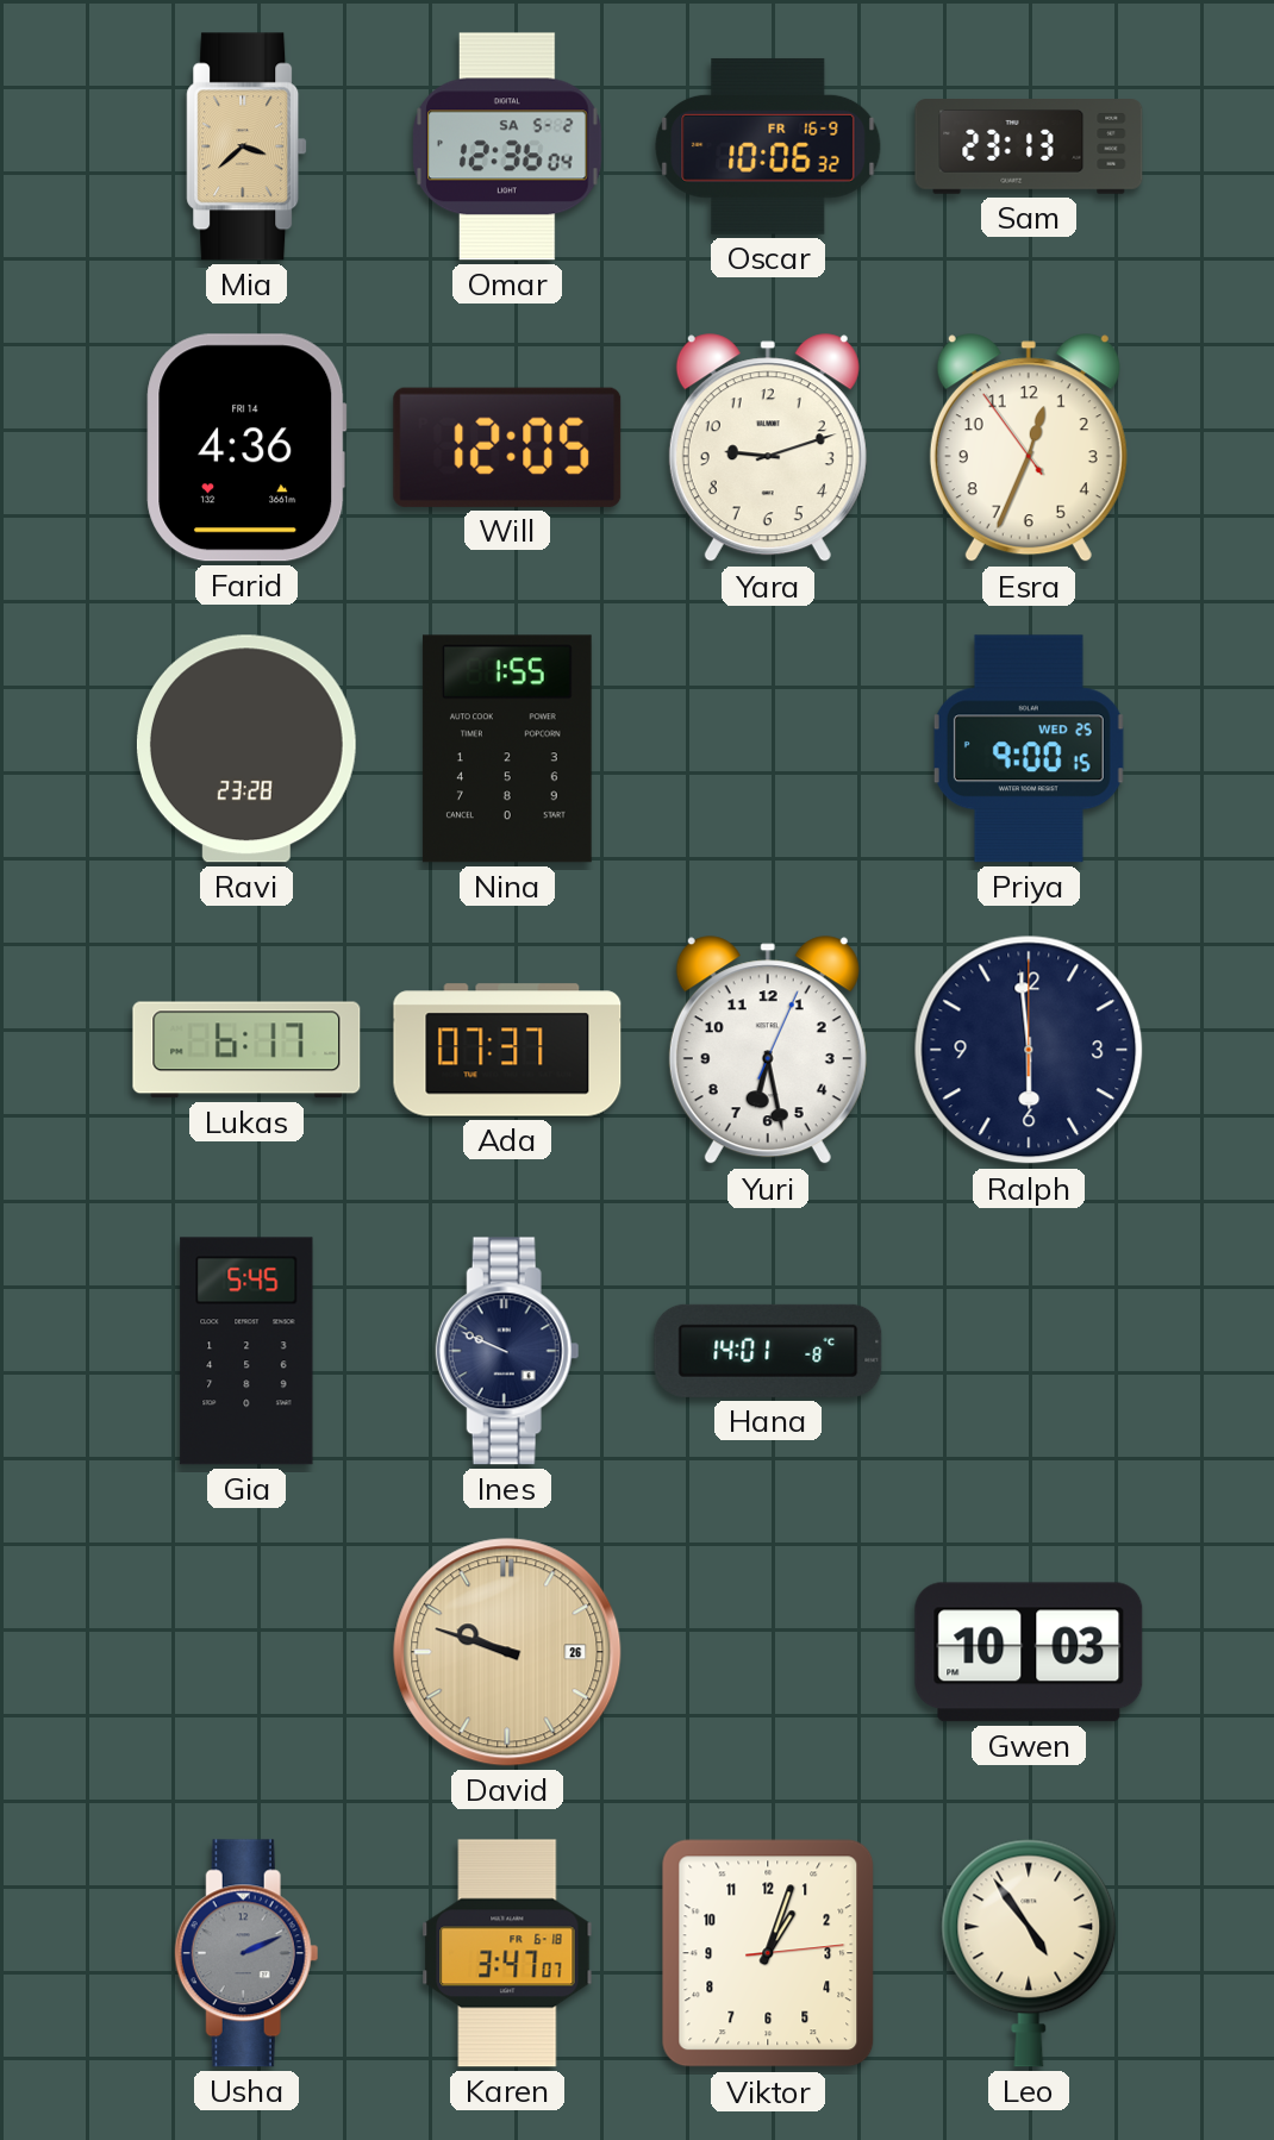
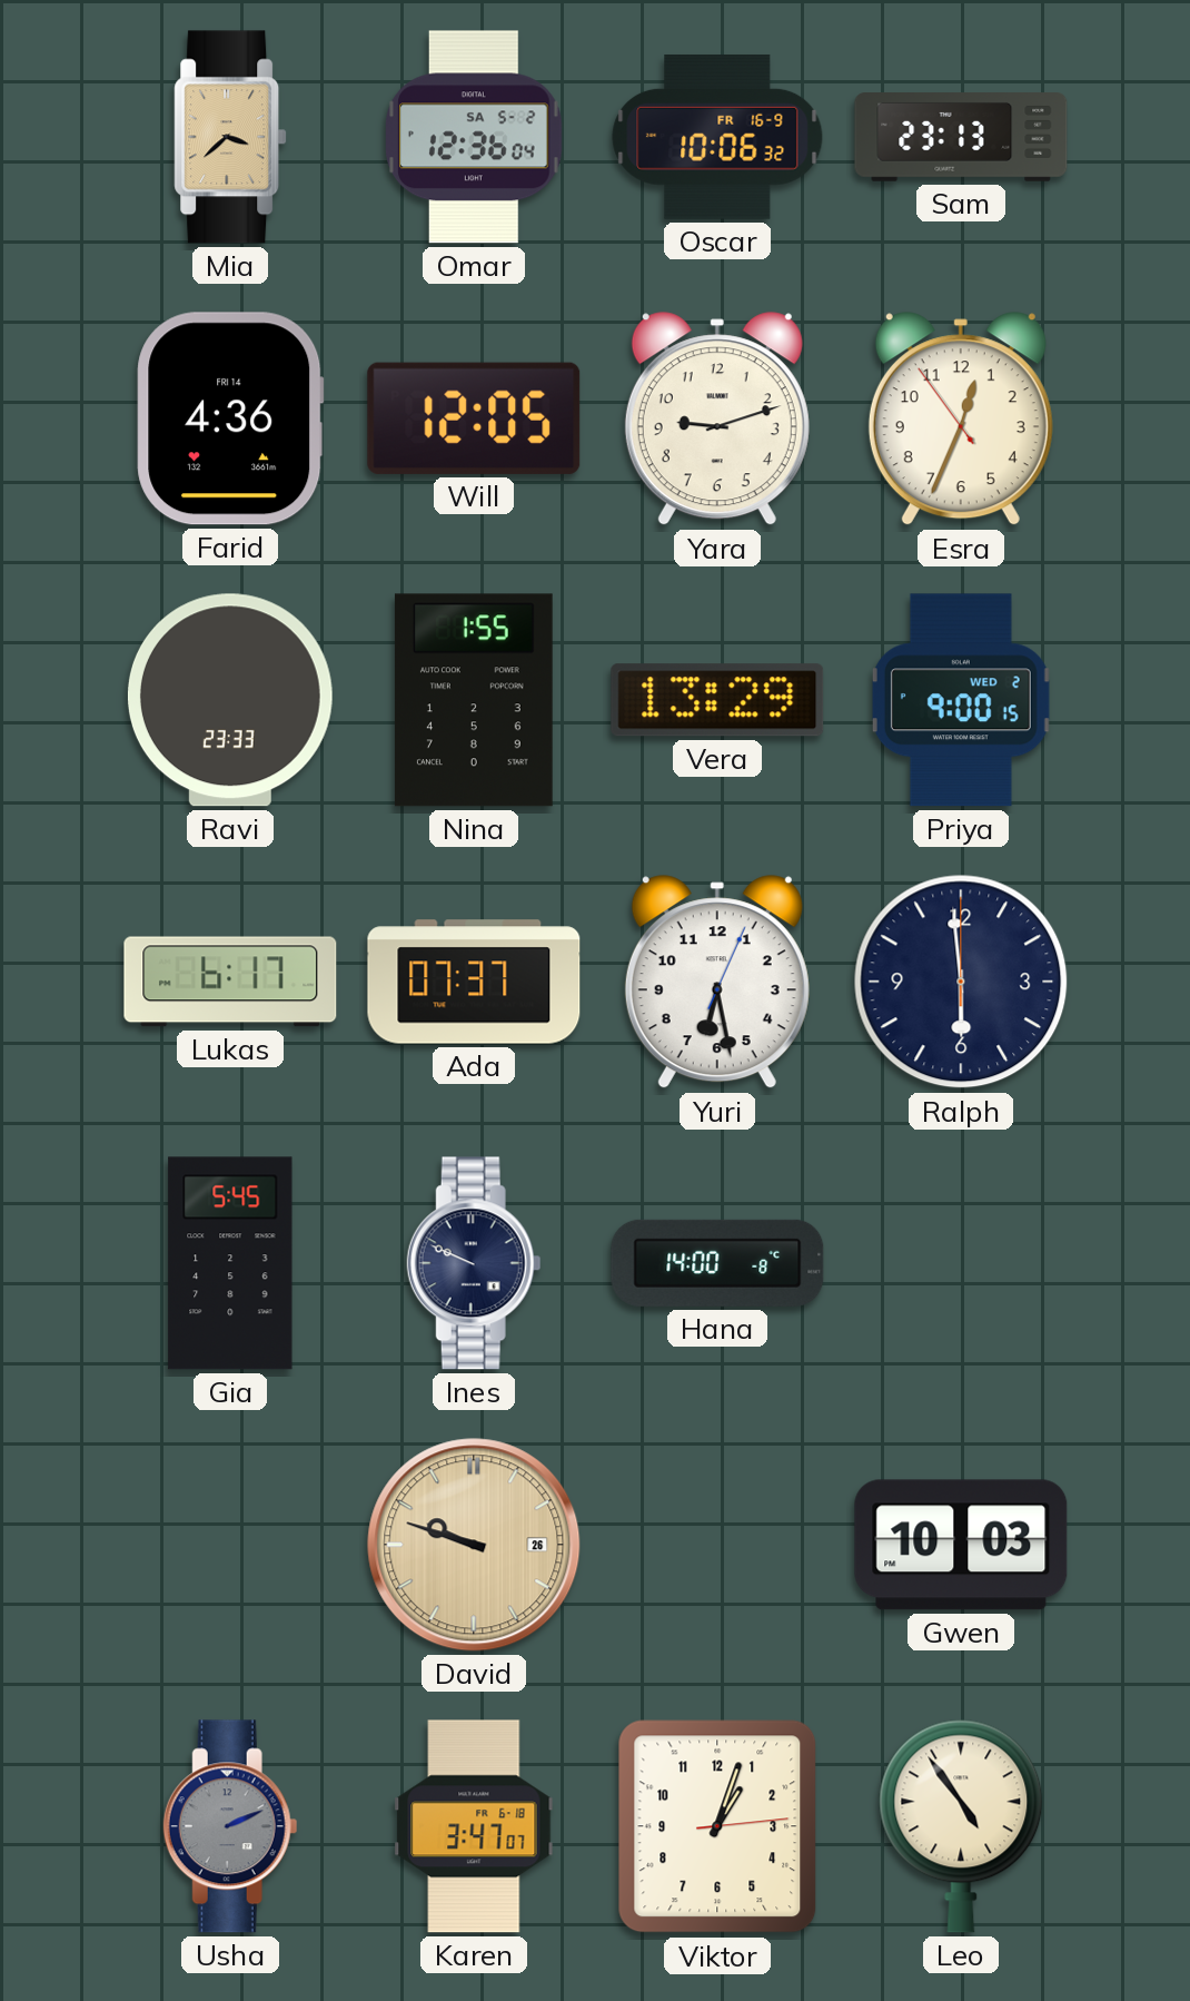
Ravi: 23:28 -> 23:33
Vera: none -> 13:29
Priya date: WED 25 -> WED 2
Hana: 14:01 -> 14:00
